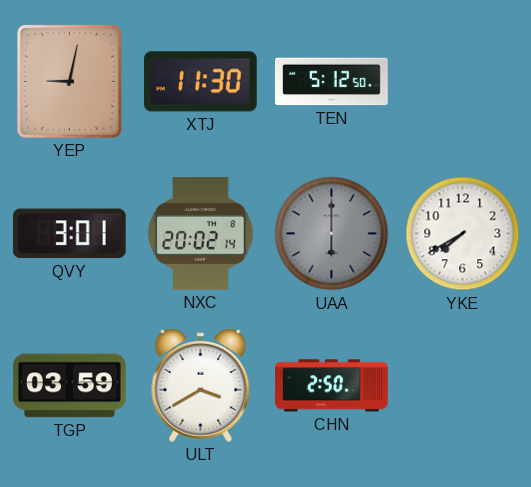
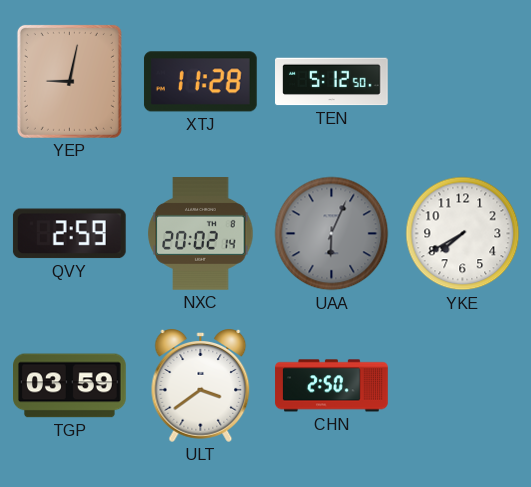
XTJ: 11:30 -> 11:28
QVY: 3:01 -> 2:59
UAA: 6:00 -> 6:04
ULT: 3:40 -> 3:39
